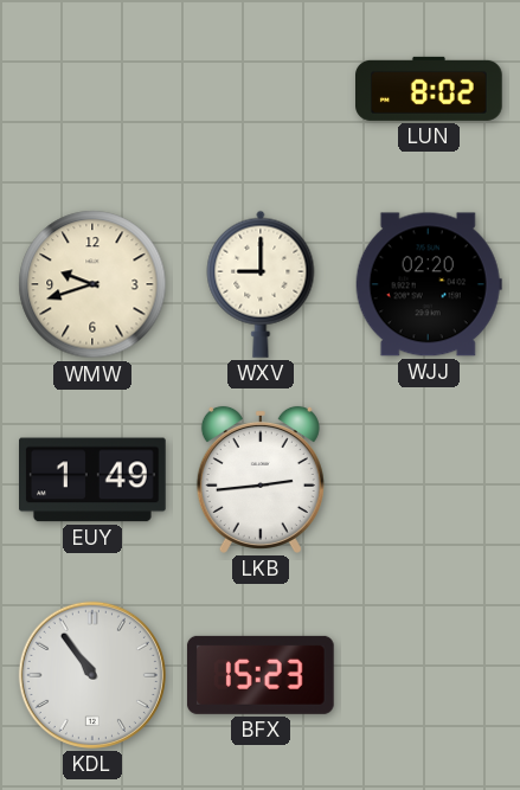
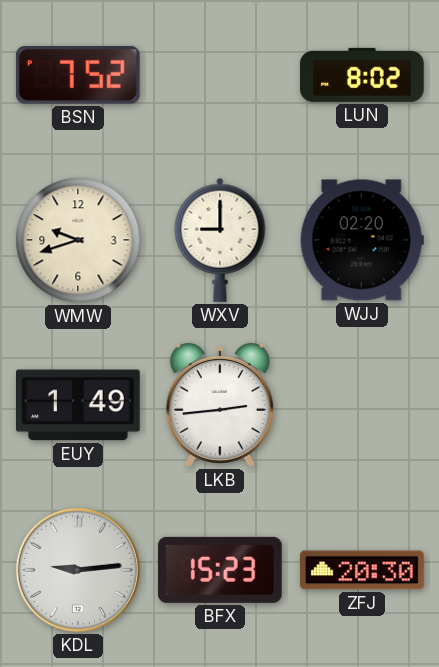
BSN: none -> 7:52
KDL: 10:54 -> 9:14
ZFJ: none -> 20:30
